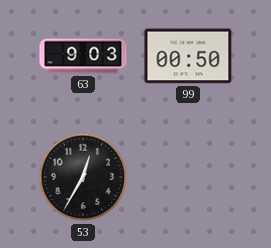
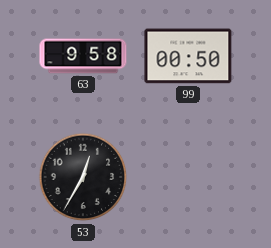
63: 9:03 -> 9:58
